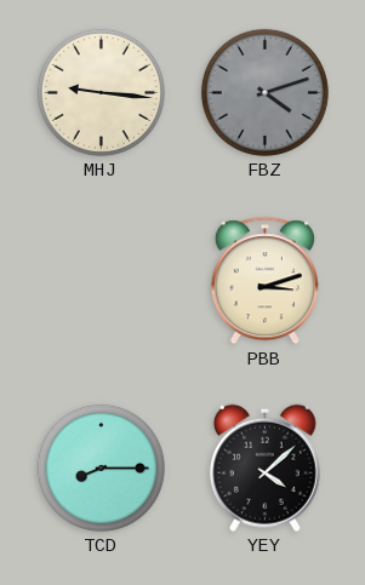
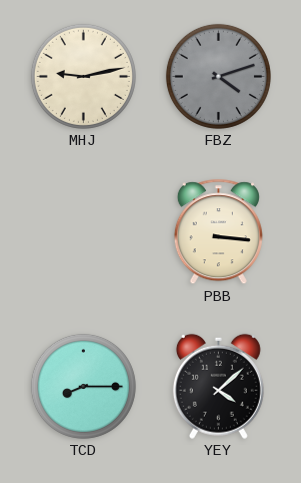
MHJ: 9:16 -> 9:13
PBB: 3:12 -> 3:16
